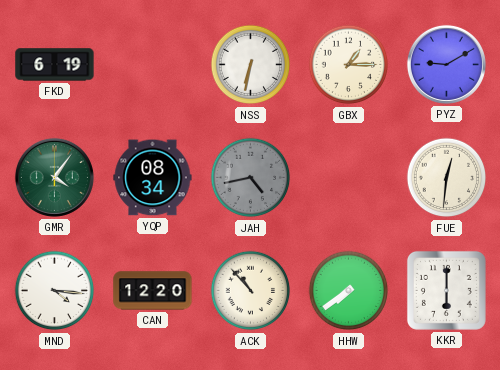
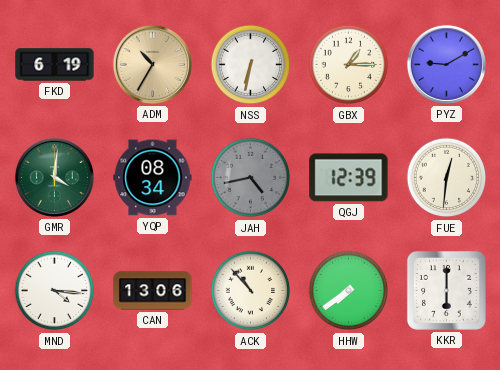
ADM: none -> 10:35
GMR: 4:06 -> 4:01
QGJ: none -> 12:39
CAN: 12:20 -> 13:06
